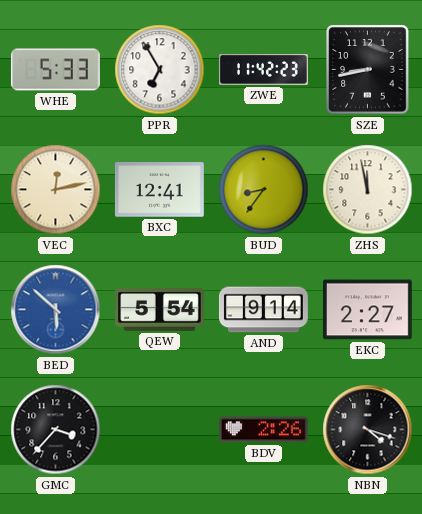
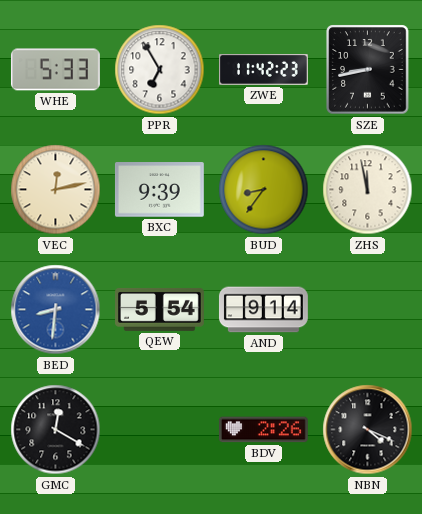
BXC: 12:41 -> 9:39
BED: 5:52 -> 8:31
EKC: 2:27 -> none
GMC: 3:37 -> 12:20
NBN: 4:18 -> 4:19
